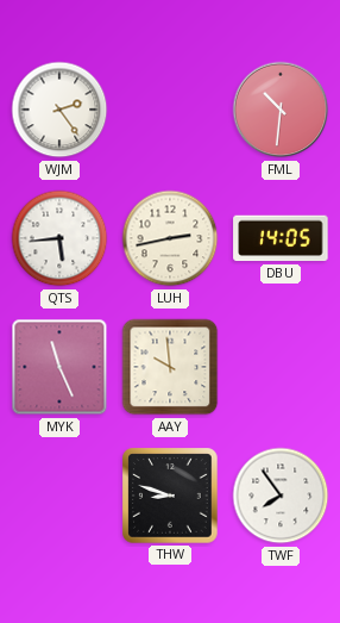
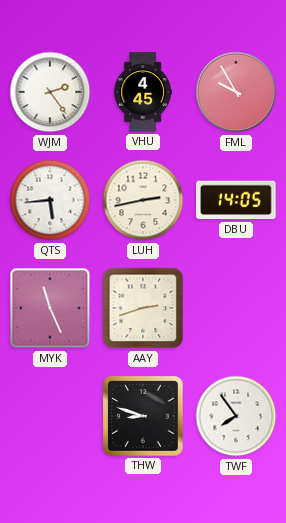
VHU: none -> 4:45
FML: 10:31 -> 9:55
AAY: 9:59 -> 2:42
